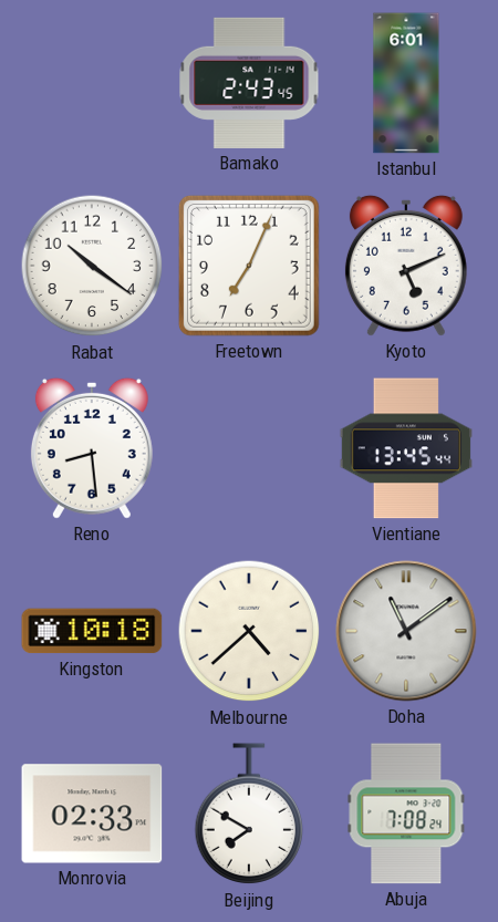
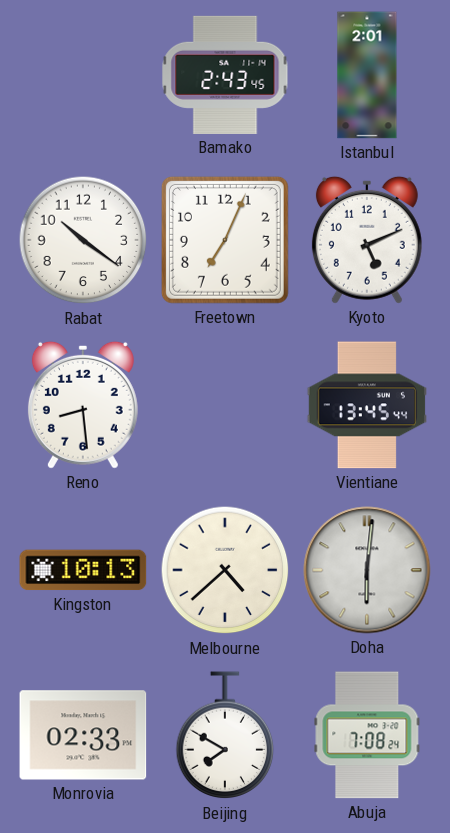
Istanbul: 6:01 -> 2:01
Kingston: 10:18 -> 10:13
Doha: 11:09 -> 6:01
